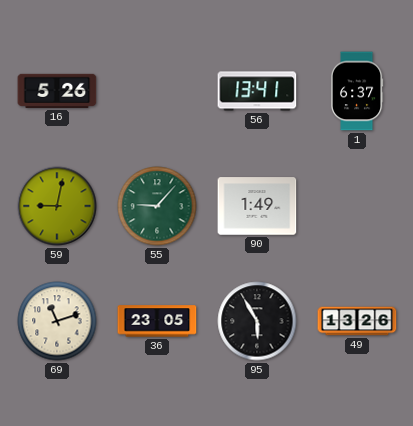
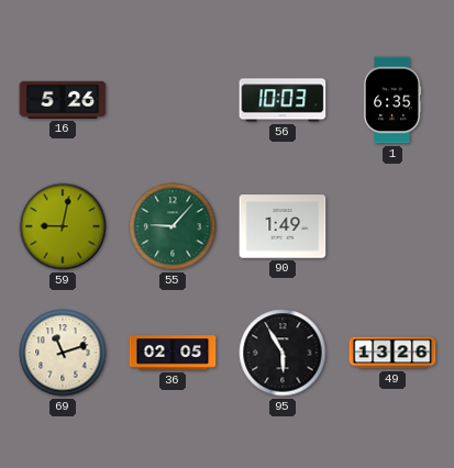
56: 13:41 -> 10:03
1: 6:37 -> 6:35
36: 23:05 -> 02:05
